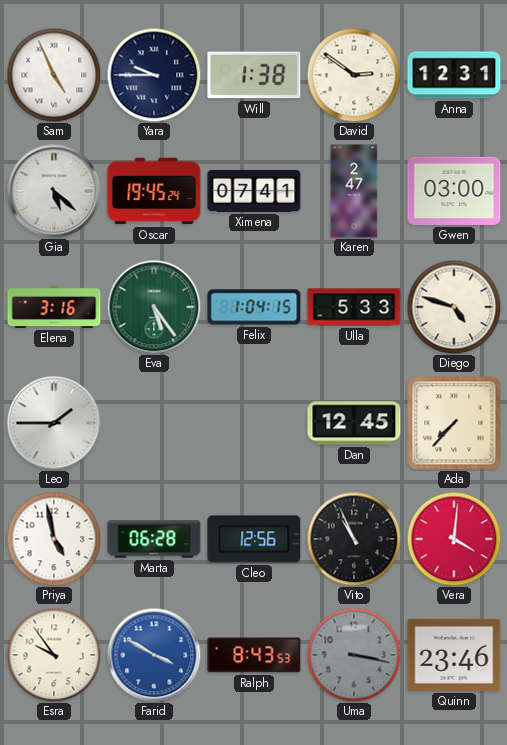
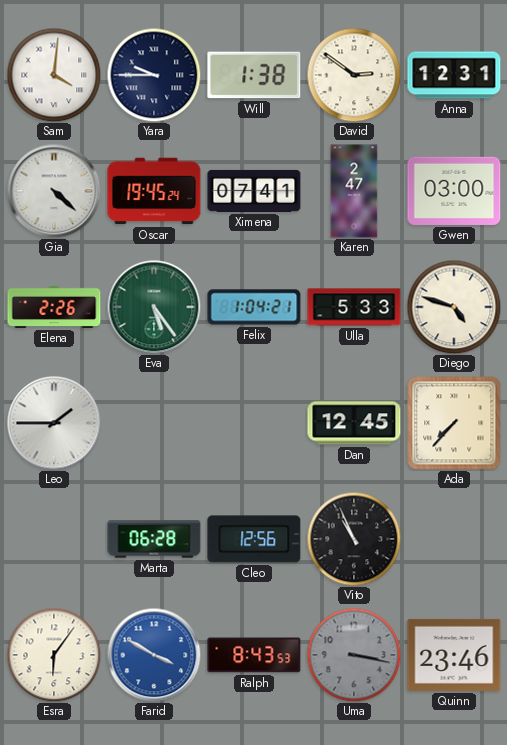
Sam: 4:56 -> 4:01
Gia: 5:22 -> 4:22
Elena: 3:16 -> 2:26
Felix: 1:04:15 -> 1:04:21
Priya: 4:58 -> none
Vera: 4:01 -> none
Esra: 9:54 -> 6:06
